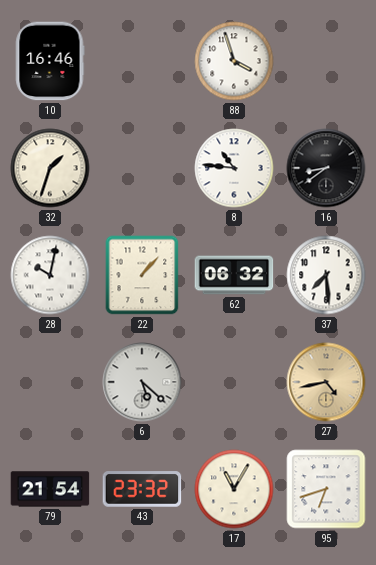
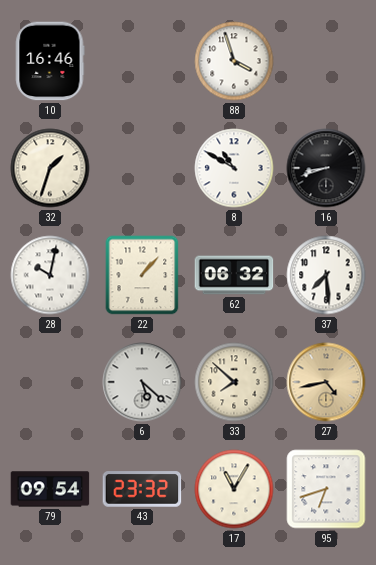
8: 10:46 -> 10:50
16: 8:39 -> 8:42
33: none -> 7:52
79: 21:54 -> 09:54
